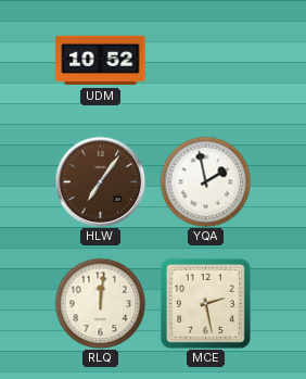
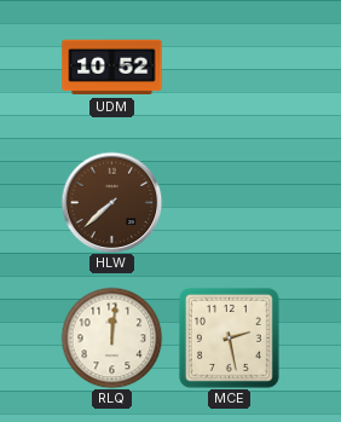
HLW: 7:06 -> 7:38
YQA: 1:58 -> none
